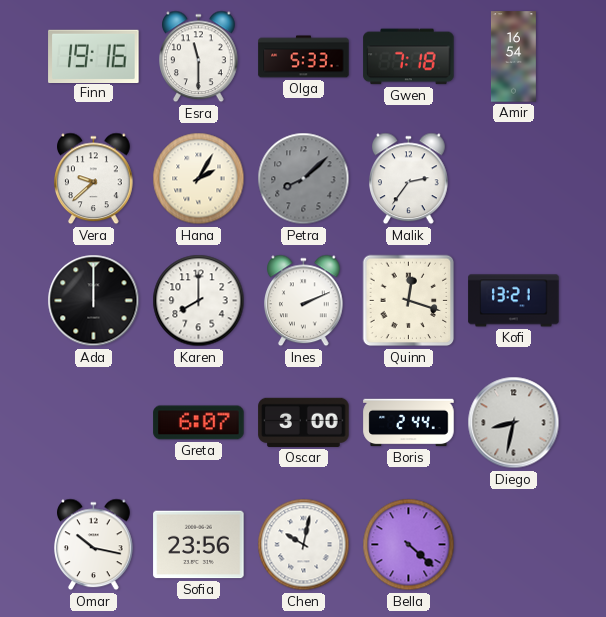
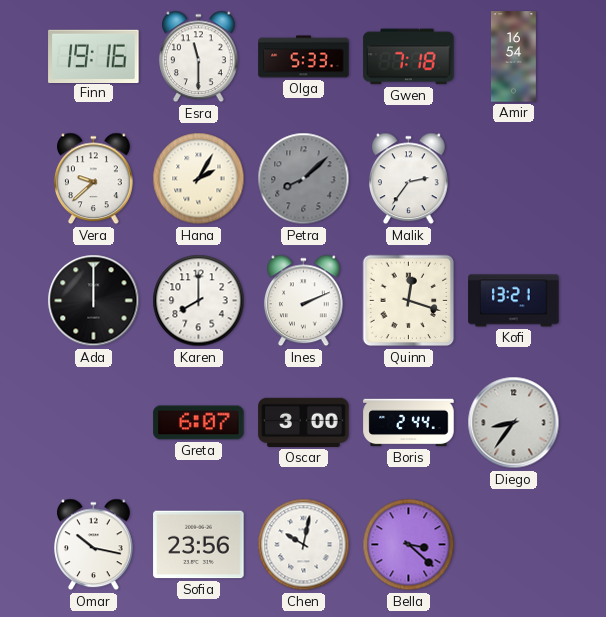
Diego: 8:32 -> 8:36
Bella: 4:22 -> 3:22
